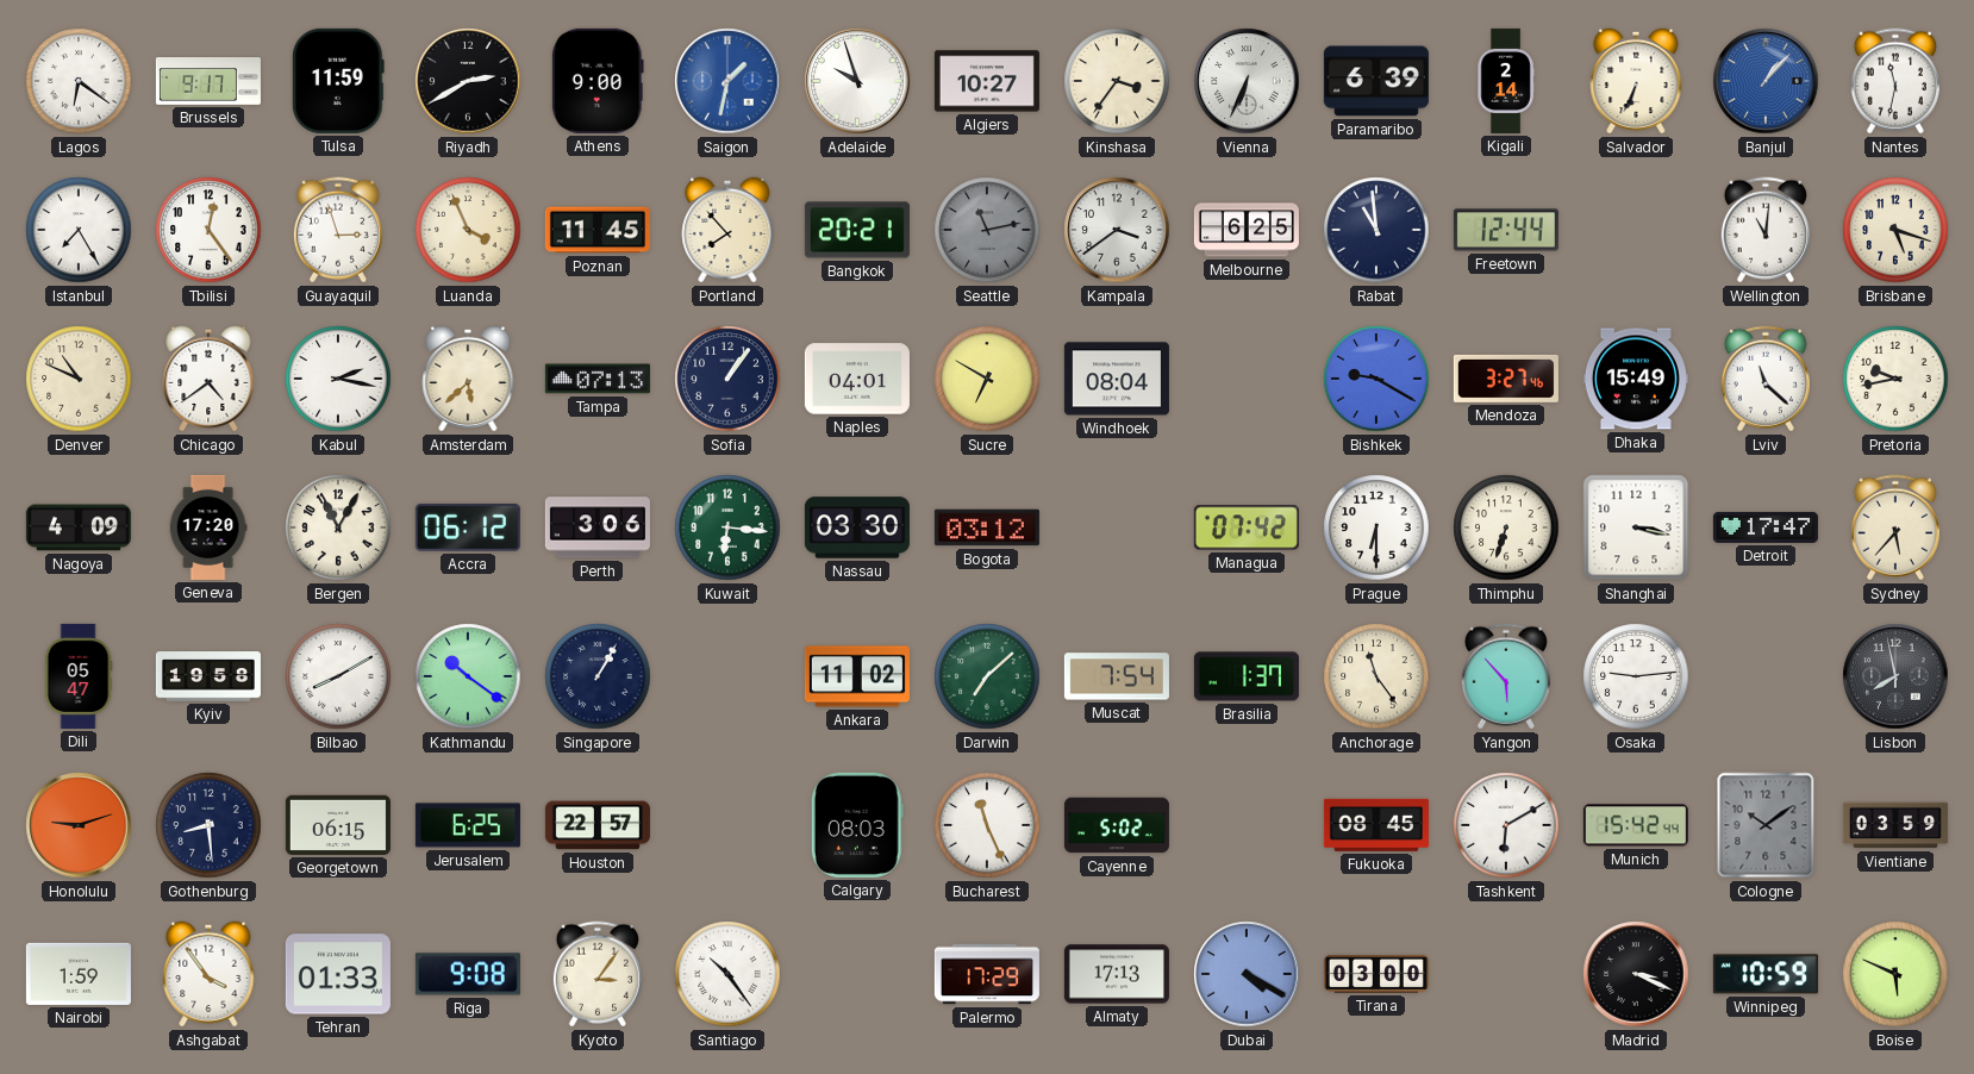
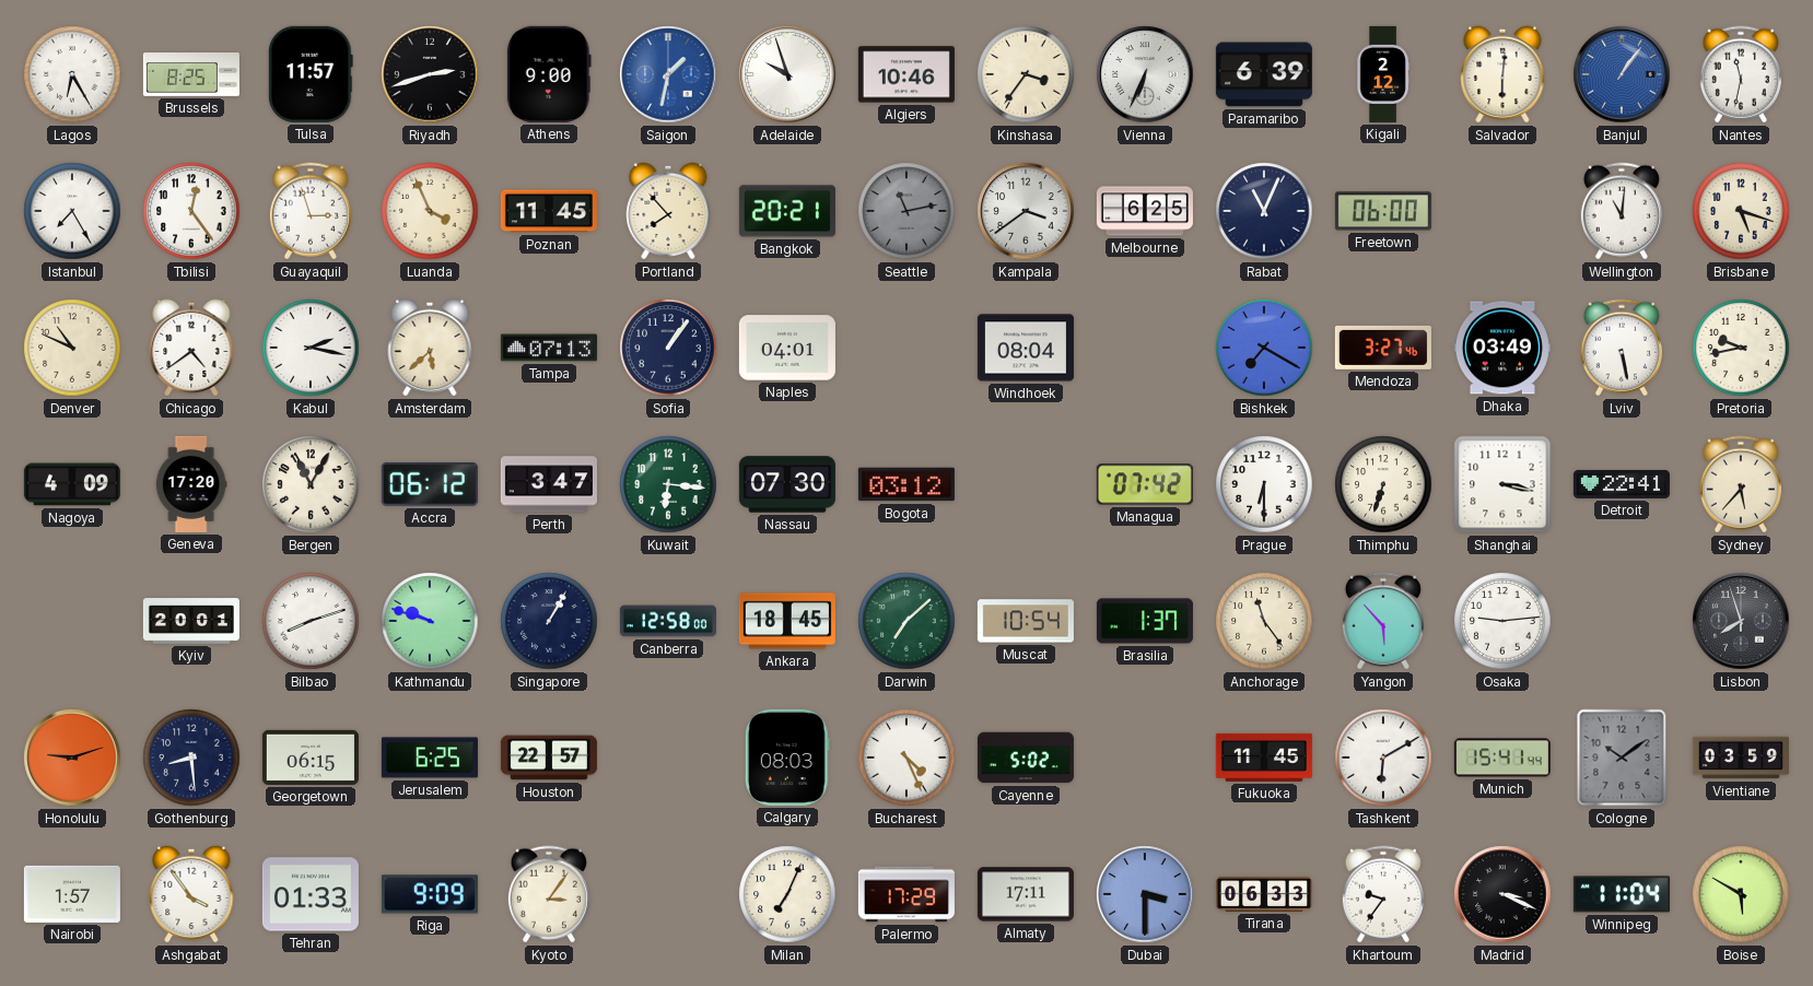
Lagos: 6:21 -> 6:25
Brussels: 9:17 -> 8:25
Tulsa: 11:59 -> 11:57
Riyadh: 2:40 -> 2:42
Algiers: 10:27 -> 10:46
Kigali: 2:14 -> 2:12
Salvador: 6:34 -> 6:01
Banjul: 1:07 -> 1:06
Rabat: 10:59 -> 11:04
Freetown: 12:44 -> 06:00
Sucre: 6:50 -> none
Bishkek: 9:20 -> 7:20
Dhaka: 15:49 -> 03:49
Lviv: 11:22 -> 5:28
Perth: 3:06 -> 3:47
Nassau: 03:30 -> 07:30
Detroit: 17:47 -> 22:41
Dili: 05:47 -> none
Kyiv: 19:58 -> 20:01
Bilbao: 8:10 -> 8:12
Kathmandu: 10:21 -> 9:48
Canberra: none -> 12:58
Ankara: 11:02 -> 18:45
Muscat: 7:54 -> 10:54
Lisbon: 7:58 -> 7:57
Bucharest: 11:26 -> 4:26
Fukuoka: 08:45 -> 11:45
Munich: 15:42 -> 15:41
Nairobi: 1:59 -> 1:57
Riga: 9:08 -> 9:09
Santiago: 10:24 -> none
Milan: none -> 7:04
Almaty: 17:13 -> 17:11
Dubai: 4:20 -> 3:30
Tirana: 03:00 -> 06:33
Khartoum: none -> 9:36
Winnipeg: 10:59 -> 11:04
Boise: 5:49 -> 5:50
